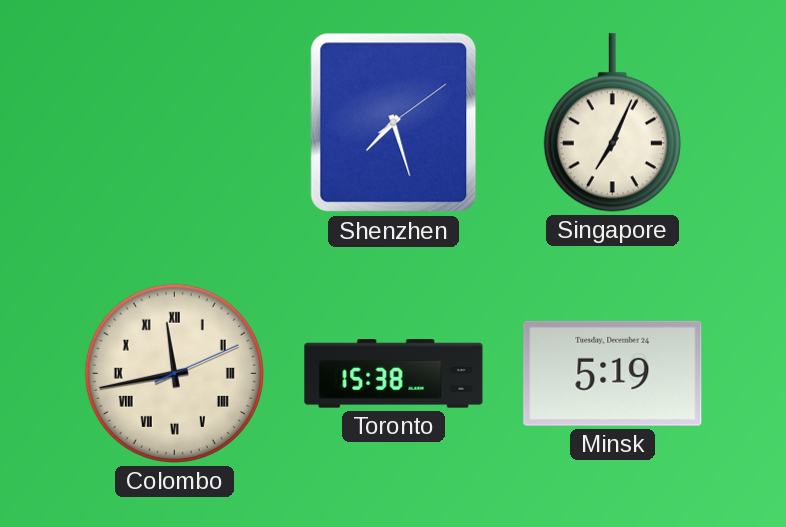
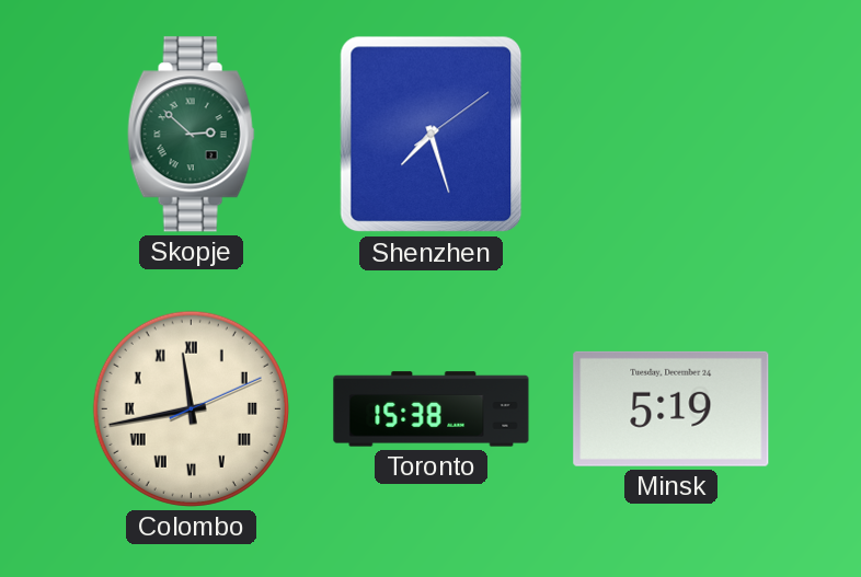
Skopje: none -> 2:52
Singapore: 7:04 -> none
